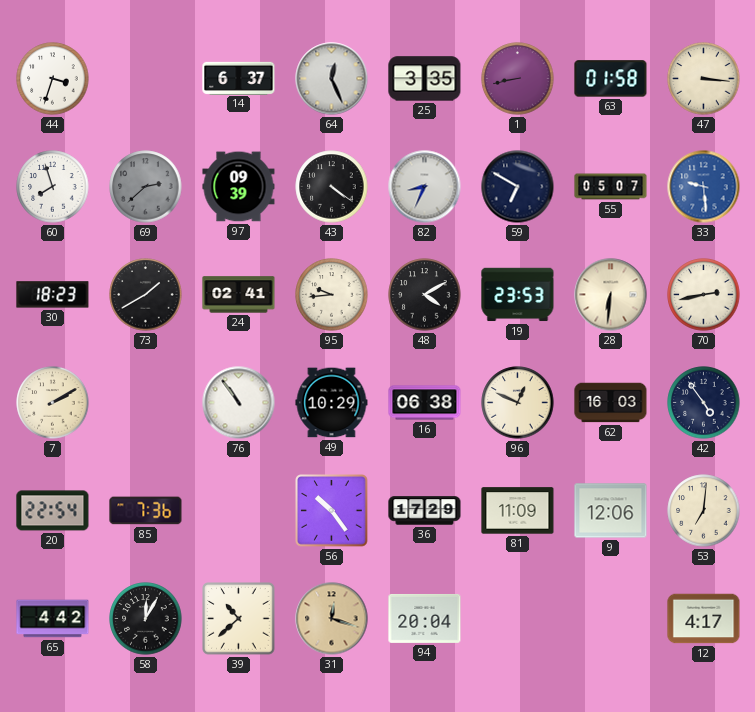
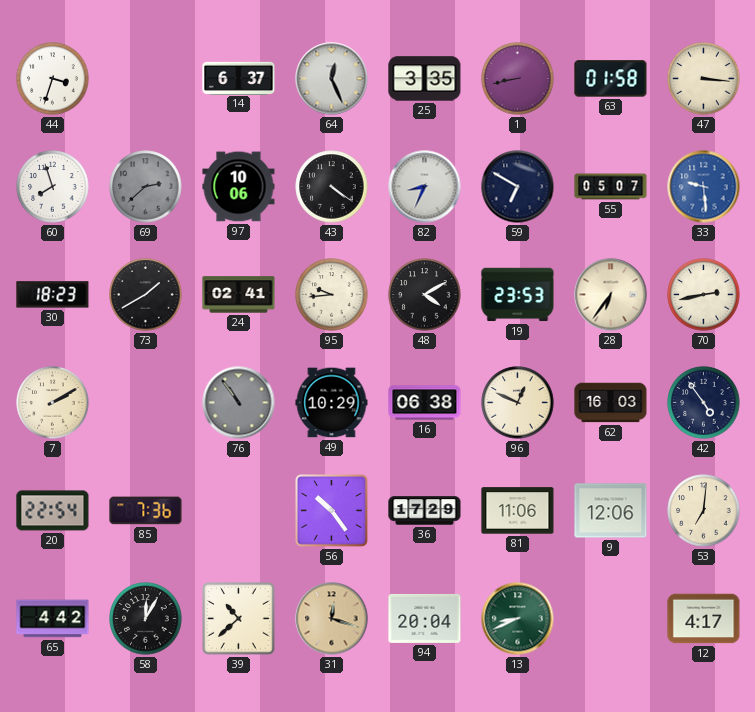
97: 09:39 -> 10:06
28: 6:31 -> 6:36
76 dial: white -> grey
81: 11:09 -> 11:06
13: none -> 8:41
